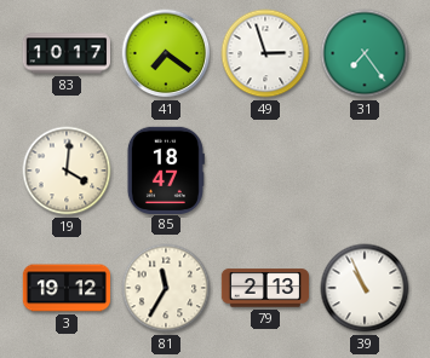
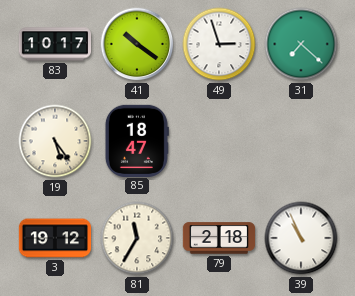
41: 7:21 -> 10:21
31: 7:24 -> 7:22
19: 4:01 -> 5:24
79: 2:13 -> 2:18
